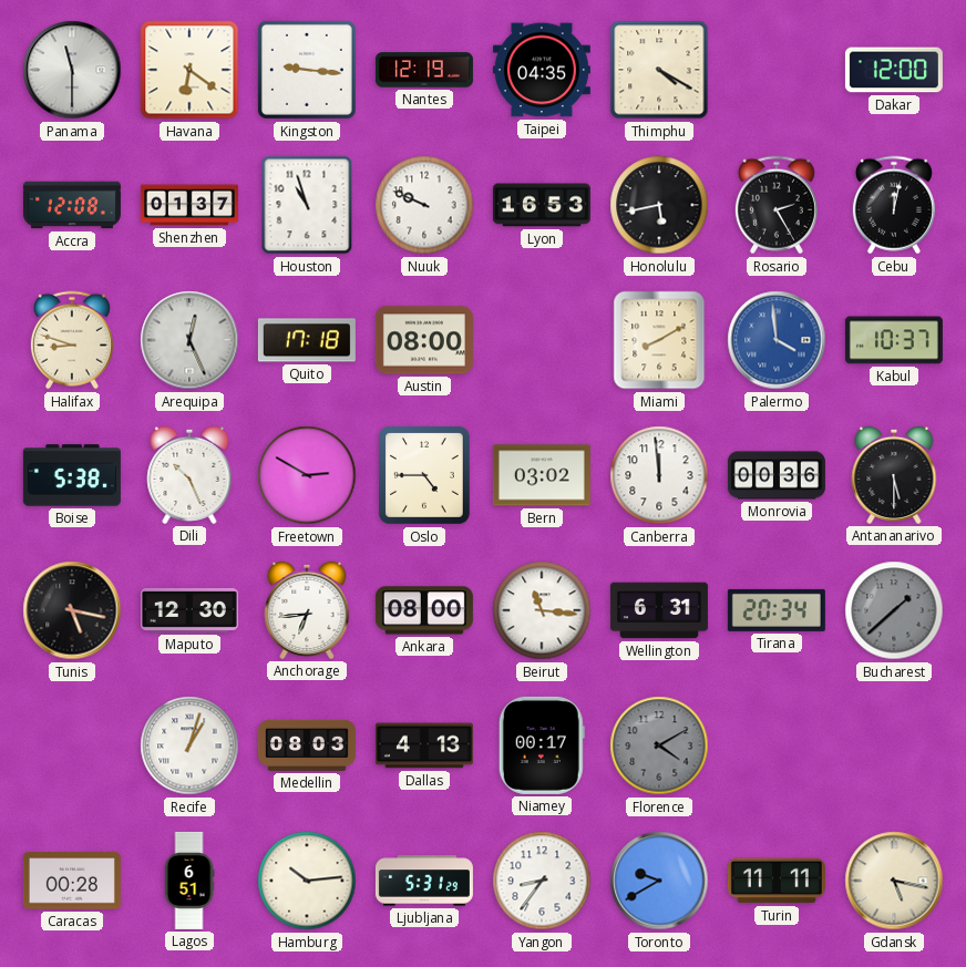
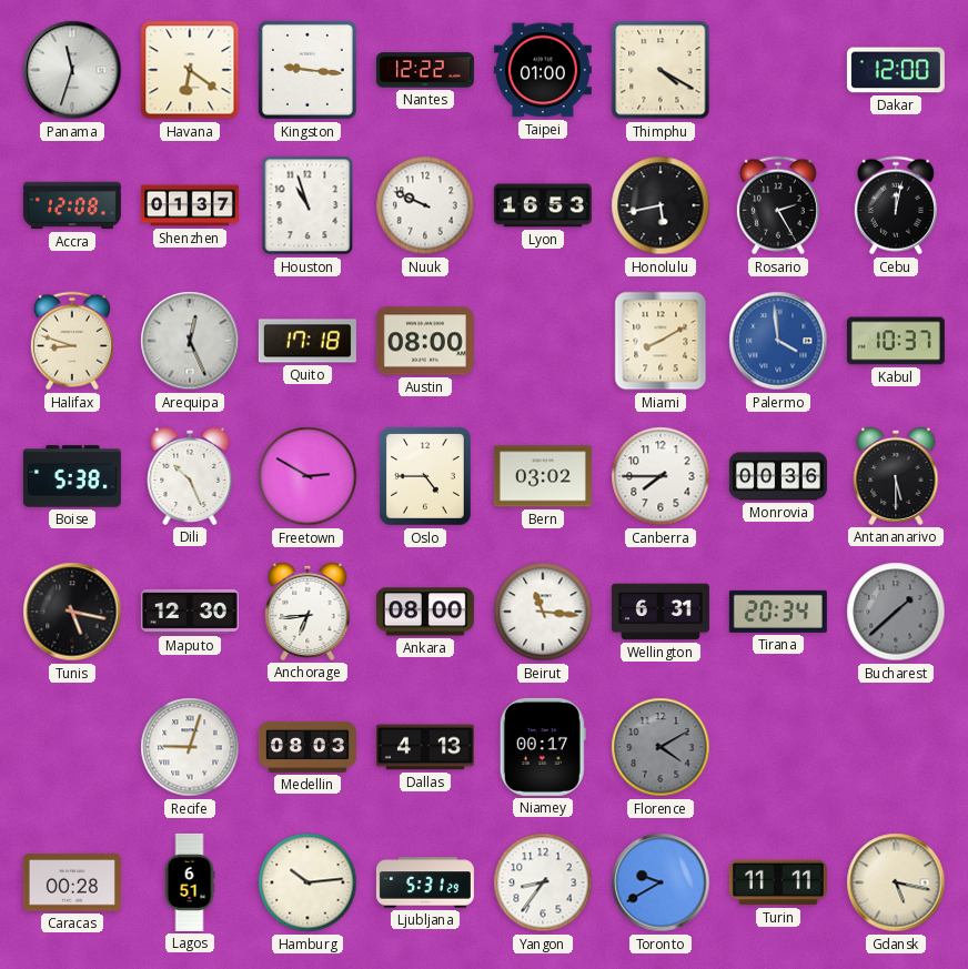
Panama: 11:30 -> 11:33
Nantes: 12:19 -> 12:22
Taipei: 04:35 -> 01:00
Canberra: 11:59 -> 7:45
Recife: 1:03 -> 9:03
